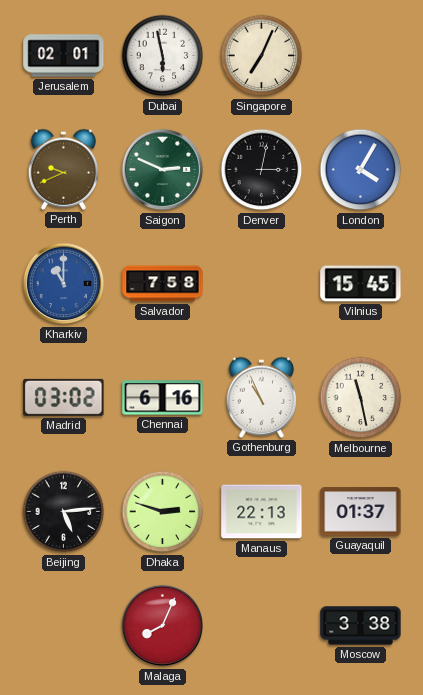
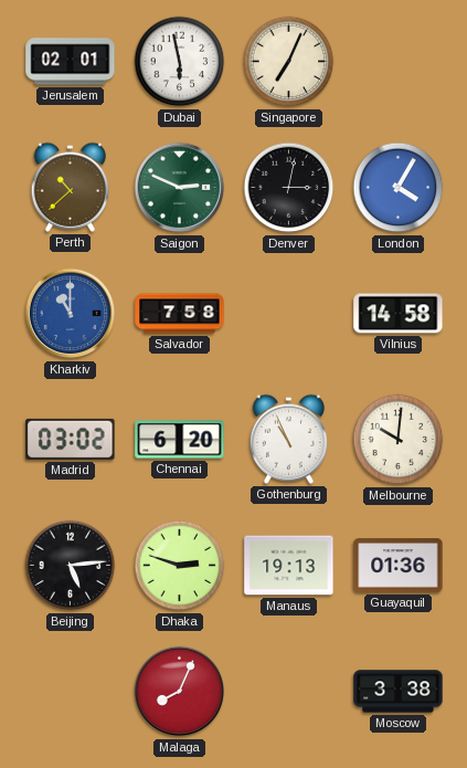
Perth: 9:41 -> 10:38
Vilnius: 15:45 -> 14:58
Chennai: 6:16 -> 6:20
Melbourne: 11:28 -> 10:01
Manaus: 22:13 -> 19:13
Guayaquil: 01:37 -> 01:36
